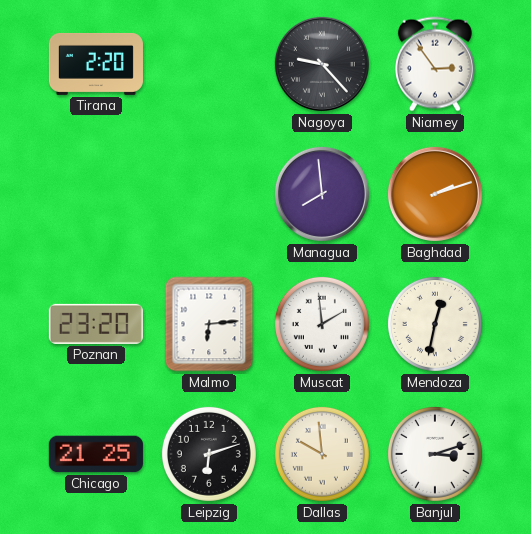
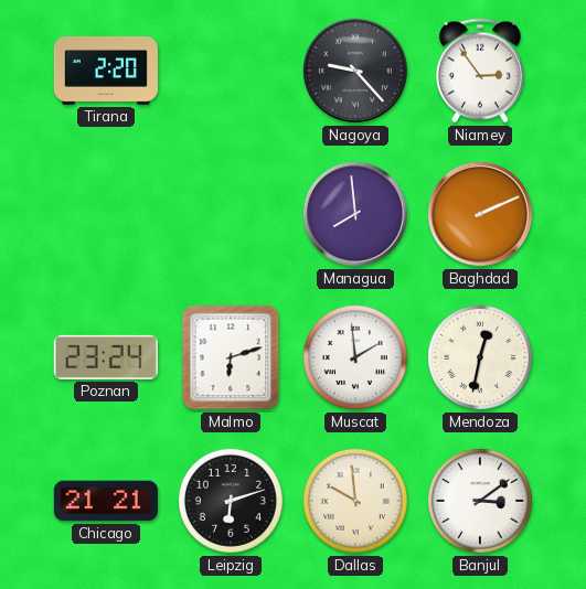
Baghdad: 2:12 -> 2:11
Poznan: 23:20 -> 23:24
Malmo: 6:14 -> 6:12
Chicago: 21:25 -> 21:21
Banjul: 3:12 -> 3:09
